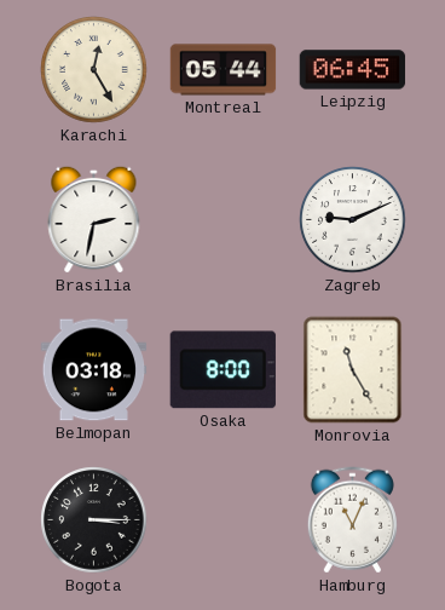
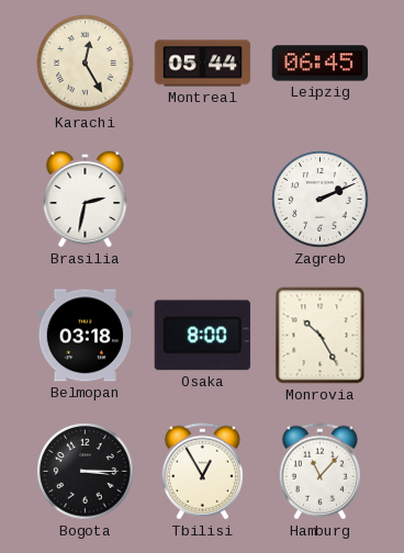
Zagreb: 9:11 -> 2:11
Monrovia: 11:25 -> 10:25
Tbilisi: none -> 12:55
Hamburg: 11:04 -> 11:07
